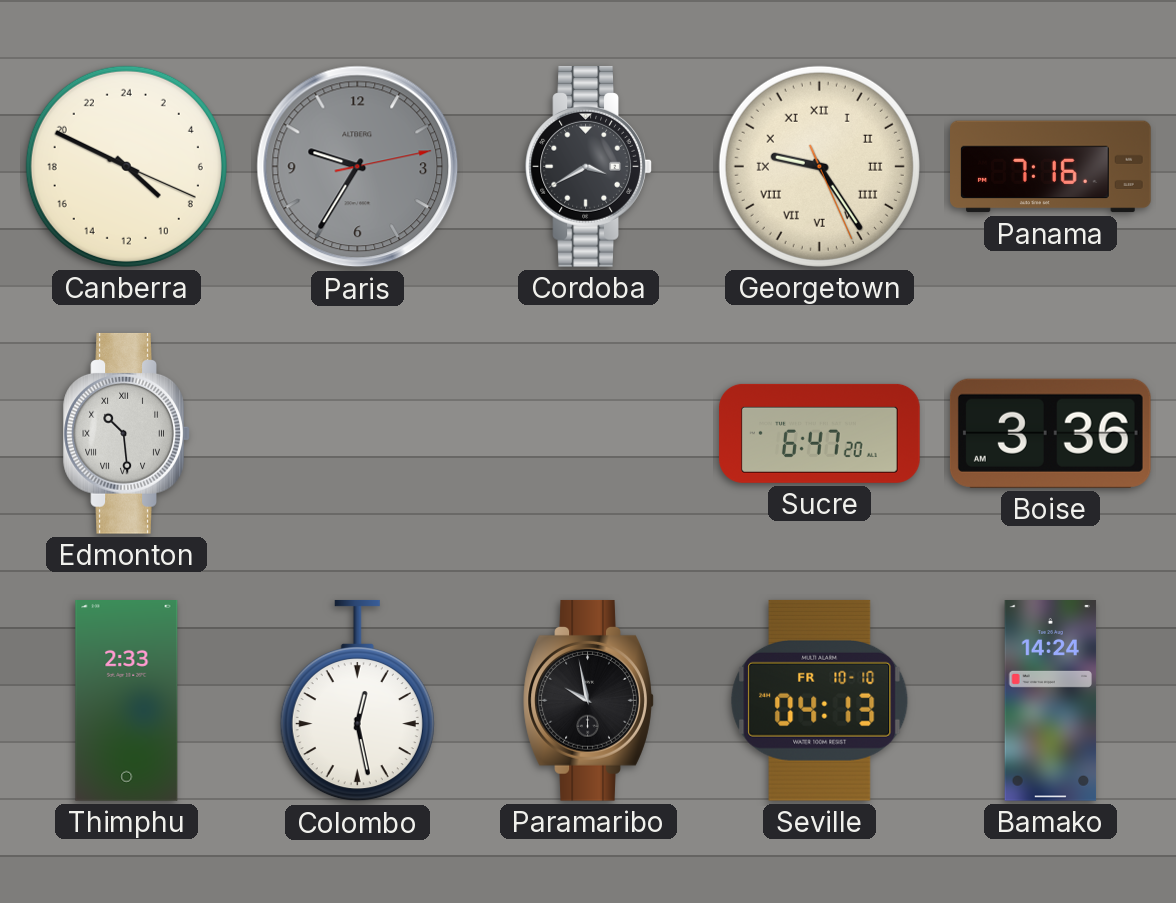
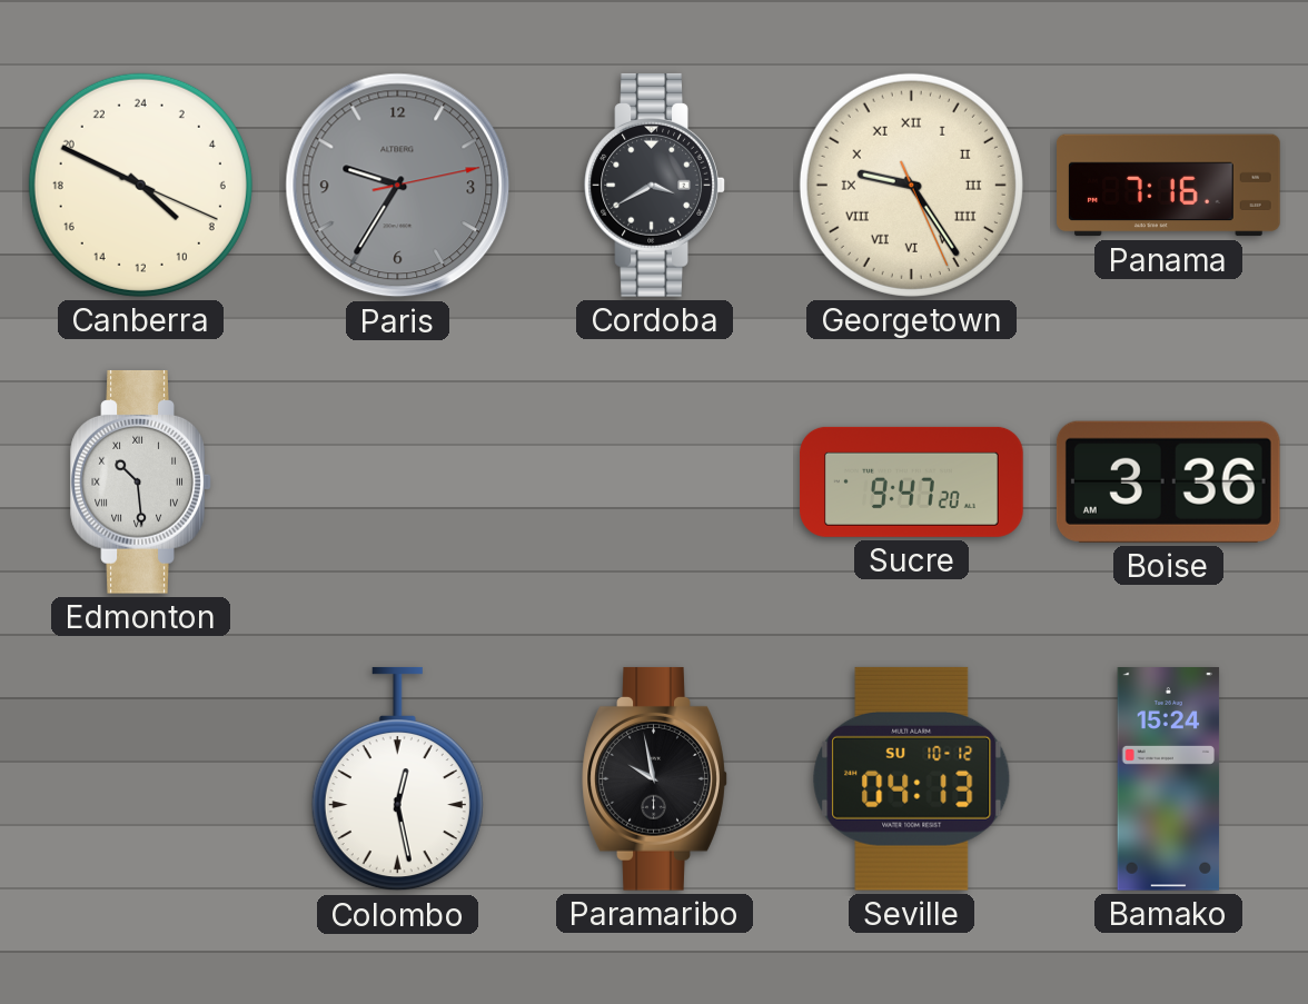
Sucre: 6:47 -> 9:47
Thimphu: 2:33 -> none
Seville date: FR 10-10 -> SU 10-12
Bamako: 14:24 -> 15:24
